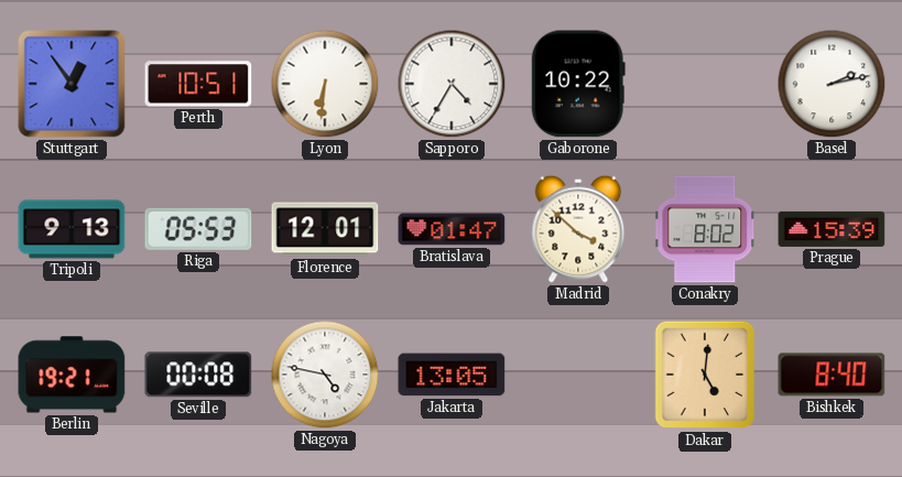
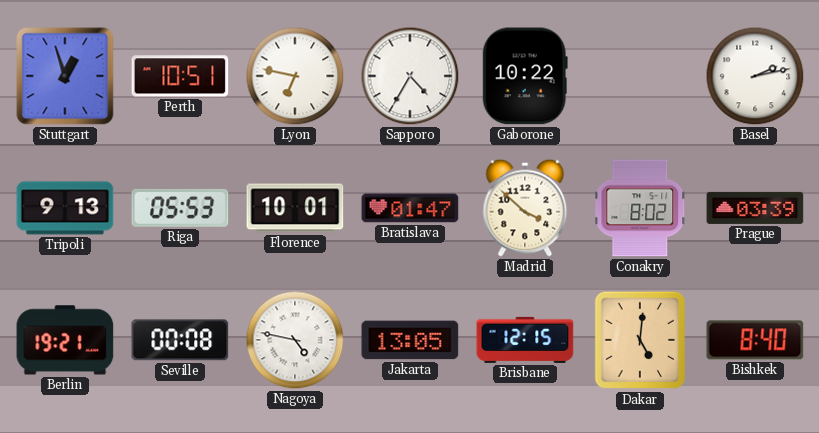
Stuttgart: 12:54 -> 12:57
Lyon: 6:31 -> 6:47
Florence: 12:01 -> 10:01
Prague: 15:39 -> 03:39
Brisbane: none -> 12:15
